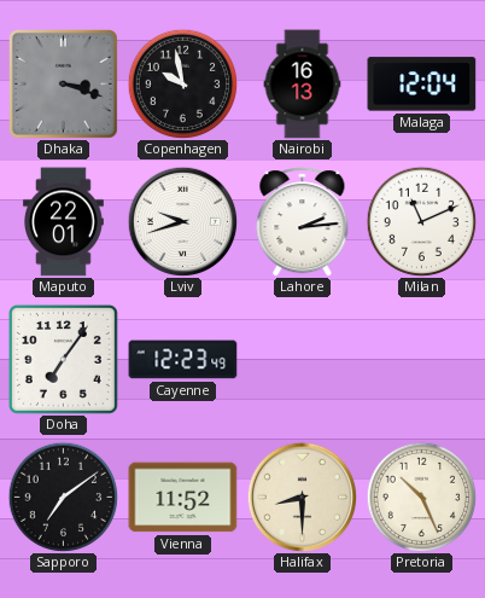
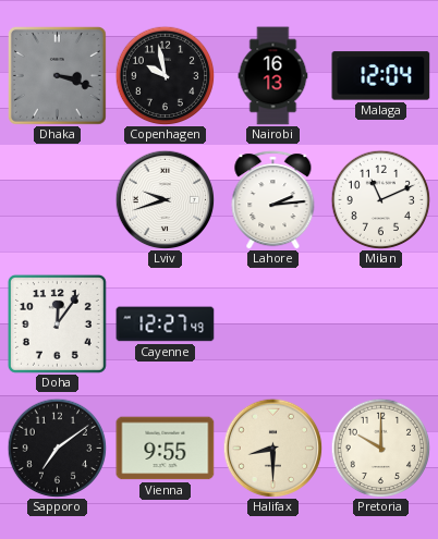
Maputo: 22:01 -> none
Doha: 7:06 -> 12:06
Cayenne: 12:23 -> 12:27
Vienna: 11:52 -> 9:55
Pretoria: 10:26 -> 10:00
